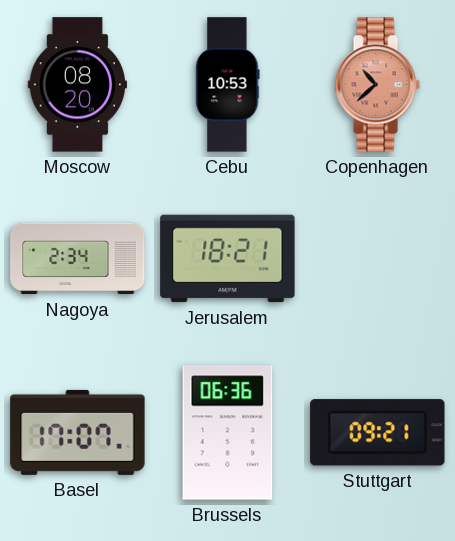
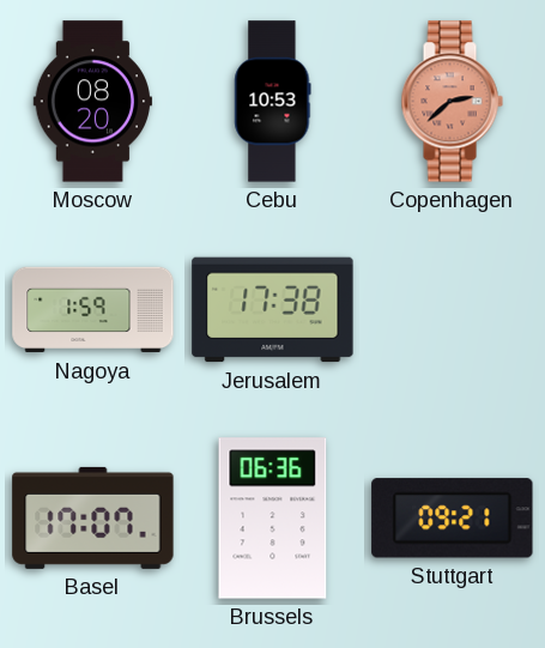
Copenhagen: 10:38 -> 2:38
Nagoya: 2:34 -> 1:59
Jerusalem: 18:21 -> 17:38
